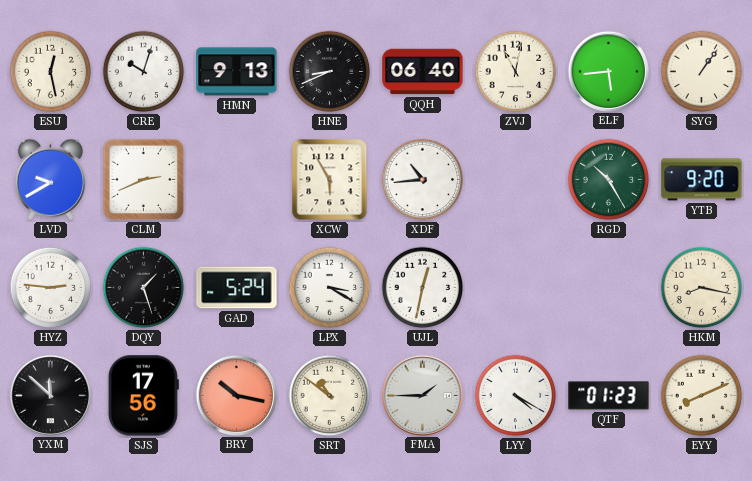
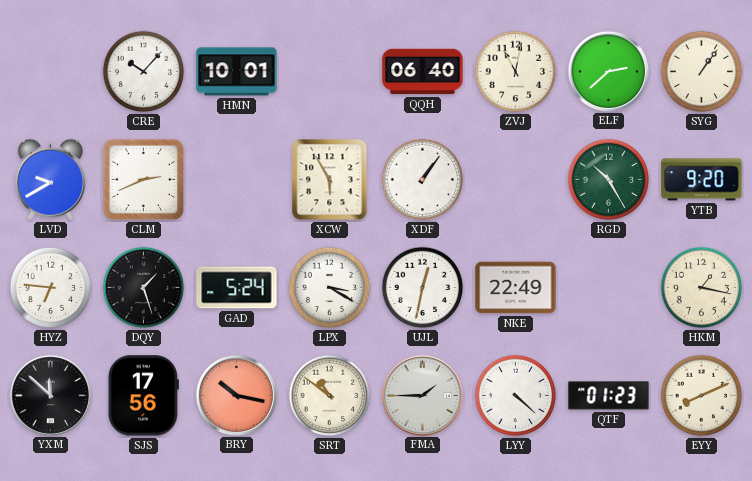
ESU: 12:28 -> none
CRE: 10:03 -> 10:07
HMN: 9:13 -> 10:01
HNE: 8:41 -> none
ELF: 5:44 -> 2:38
XDF: 10:44 -> 1:06
HYZ: 2:46 -> 6:46
NKE: none -> 22:49
HKM: 8:17 -> 1:17
LYY: 4:20 -> 4:22
